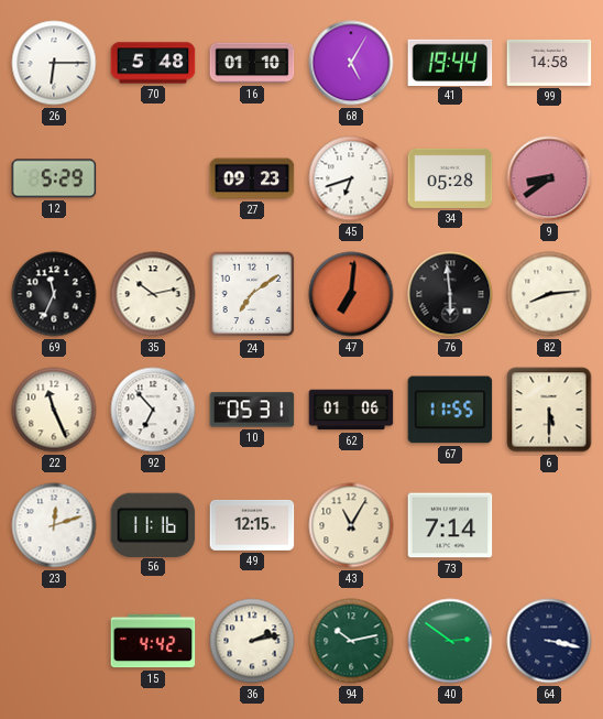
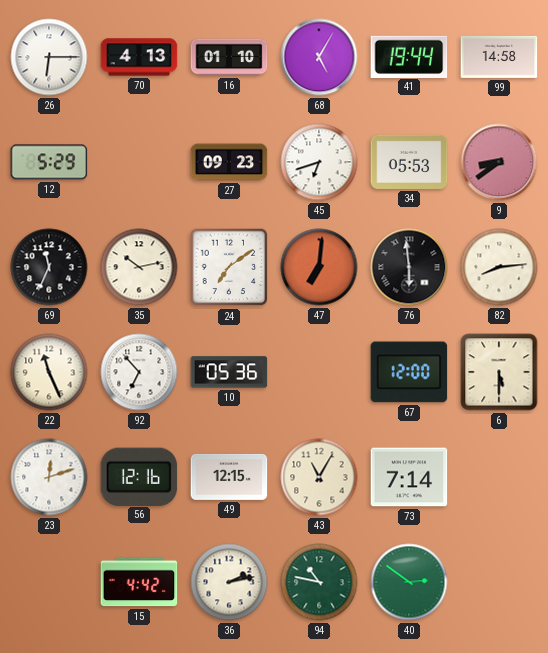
70: 5:48 -> 4:13
34: 05:28 -> 05:53
10: 05:31 -> 05:36
62: 01:06 -> none
67: 11:55 -> 12:00
56: 11:16 -> 12:16
94: 10:13 -> 10:47
64: 3:17 -> none
